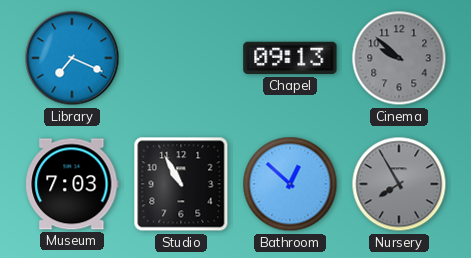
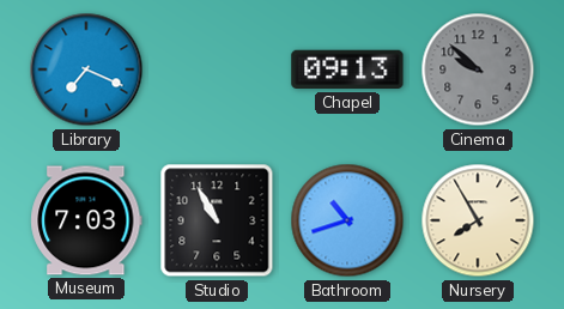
Bathroom: 12:52 -> 10:42
Nursery dial: grey -> cream
